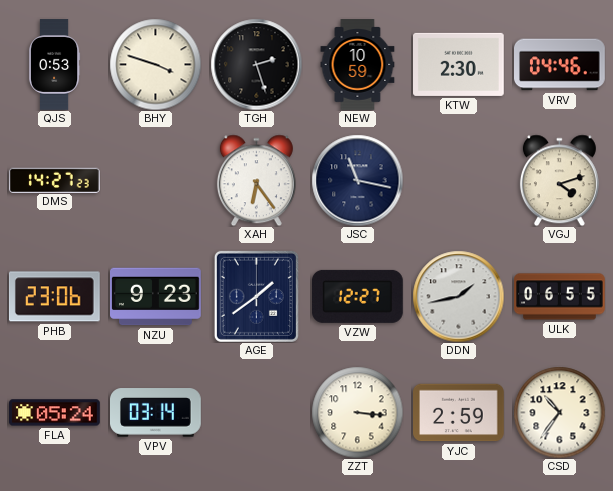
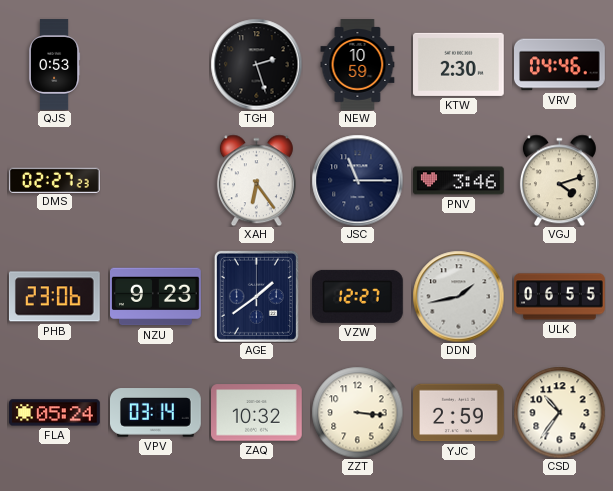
BHY: 3:48 -> none
DMS: 14:27 -> 02:27
JSC: 11:17 -> 11:15
PNV: none -> 3:46
ZAQ: none -> 10:32
